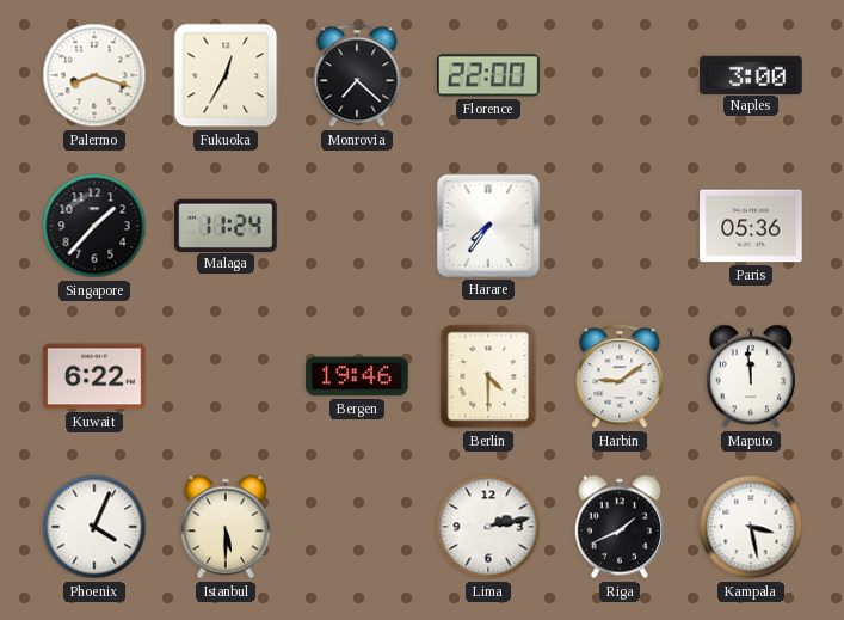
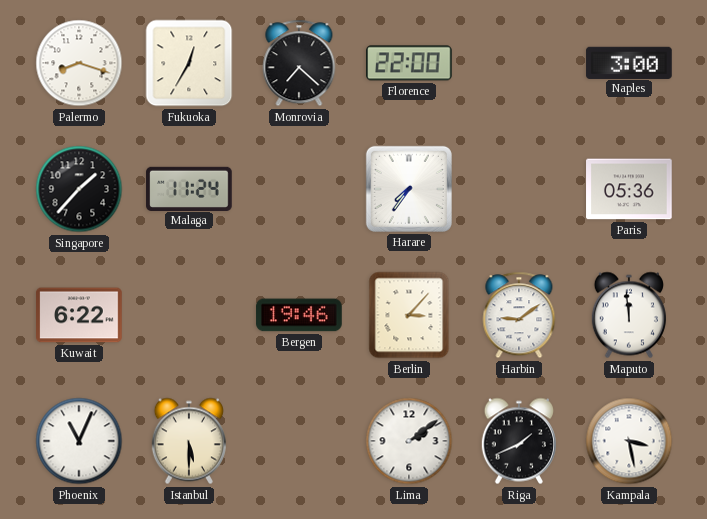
Berlin: 4:30 -> 3:07
Phoenix: 4:04 -> 11:04
Lima: 2:13 -> 2:09
